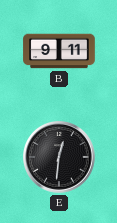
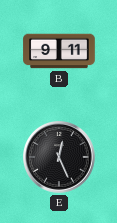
E: 12:31 -> 12:26
